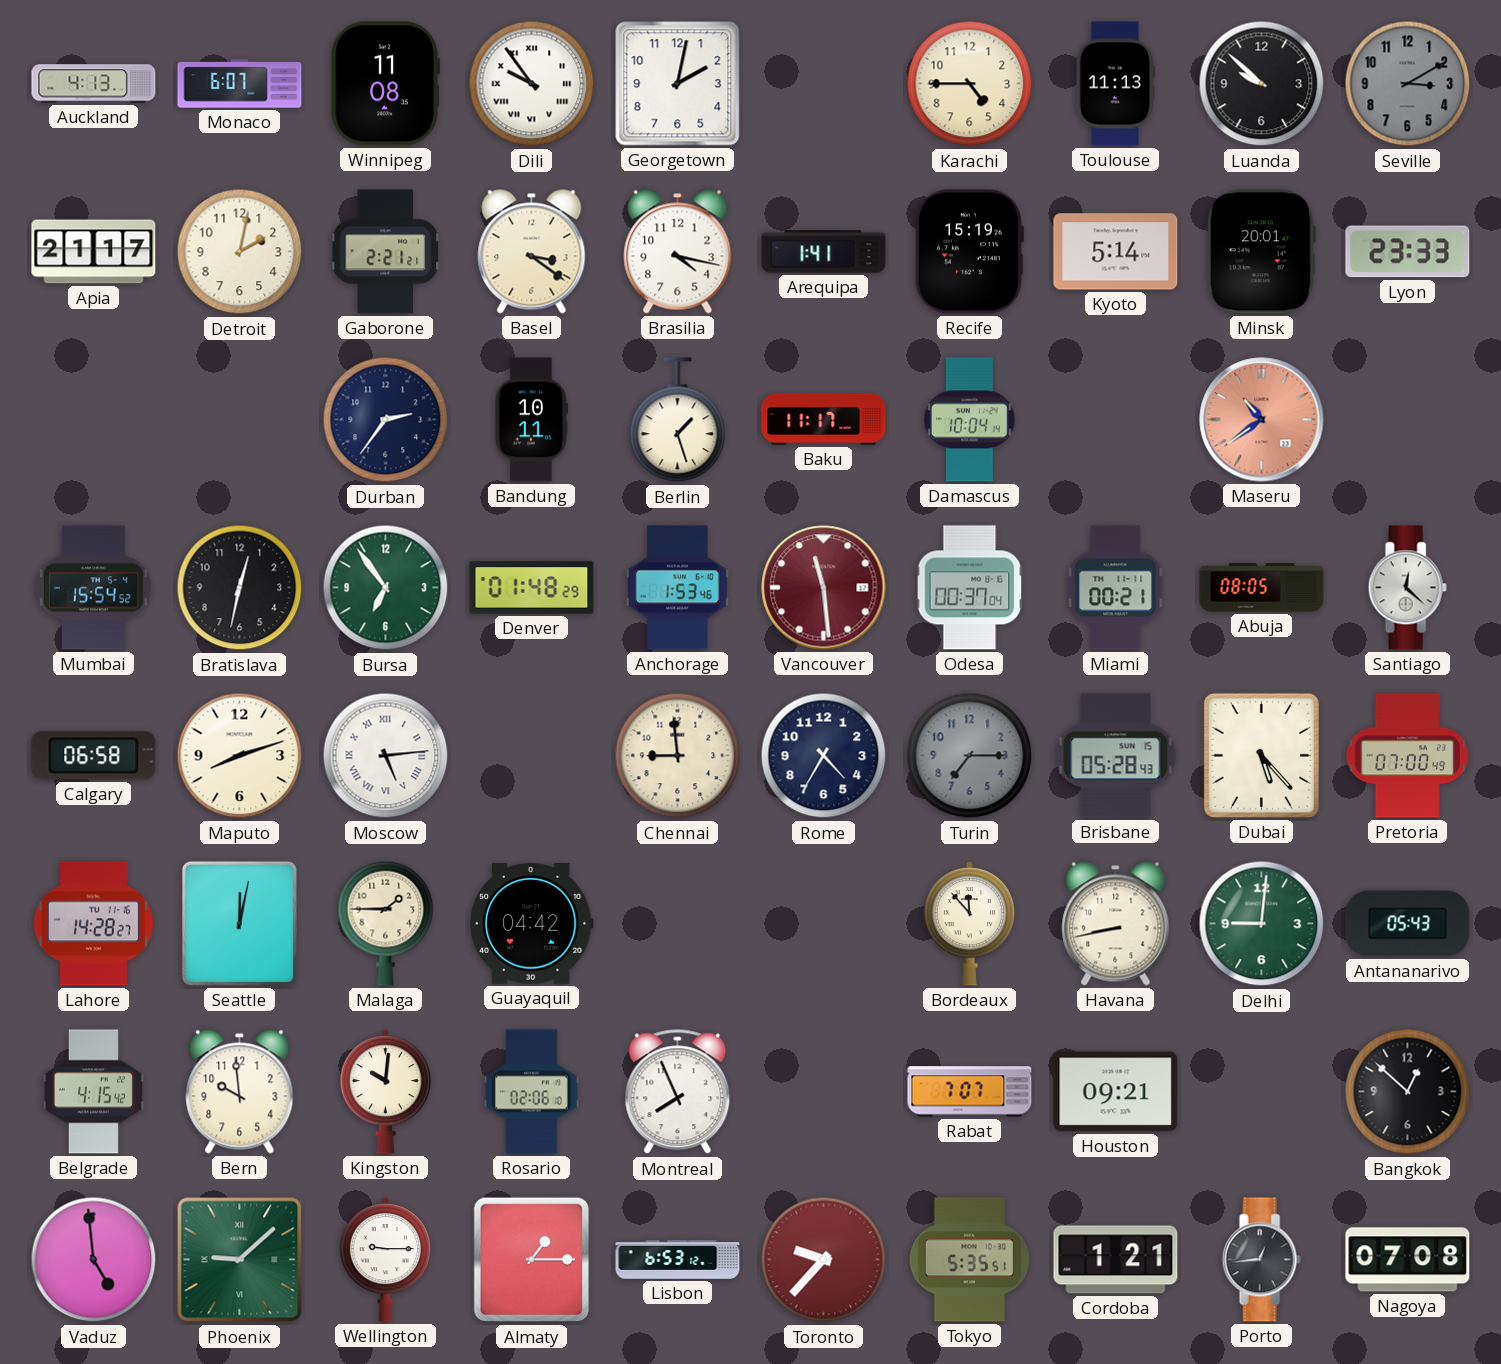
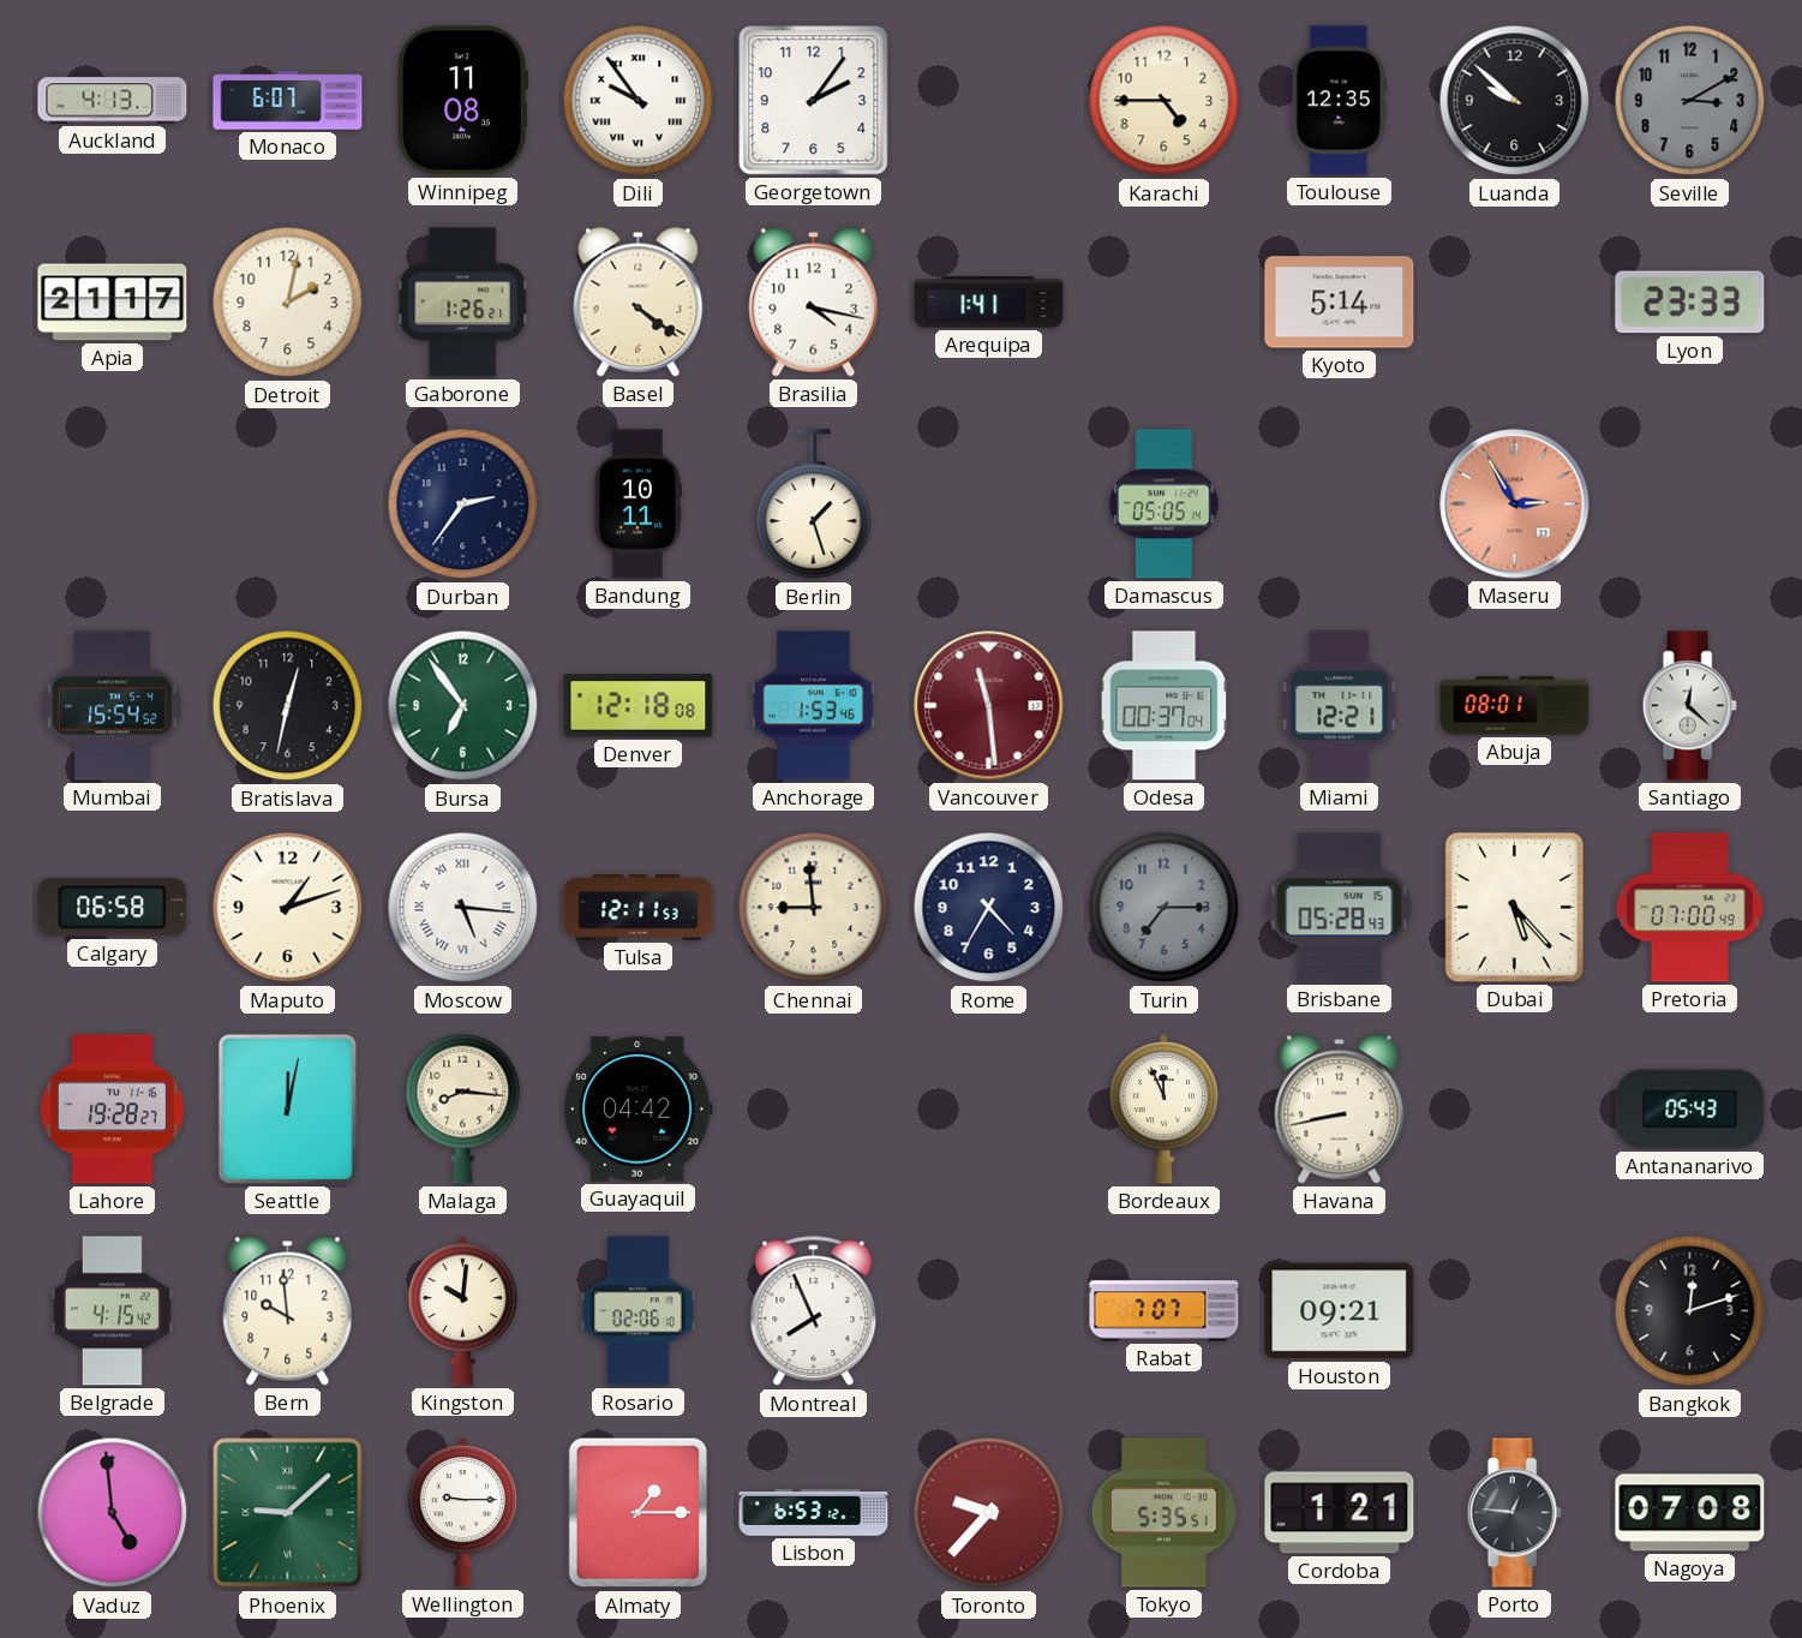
Georgetown: 2:02 -> 2:06
Toulouse: 11:13 -> 12:35
Gaborone: 2:21 -> 1:26
Basel: 3:21 -> 4:21
Recife: 15:19 -> none
Minsk: 20:01 -> none
Baku: 11:17 -> none
Damascus: 10:04 -> 05:05
Maseru: 10:39 -> 2:55
Denver: 01:48 -> 12:18
Miami: 00:21 -> 12:21
Abuja: 08:05 -> 08:01
Maputo: 8:12 -> 1:12
Moscow: 5:14 -> 5:16
Tulsa: none -> 12:11
Lahore: 14:28 -> 19:28
Malaga: 1:45 -> 8:16
Bordeaux: 11:53 -> 11:56
Delhi: 9:01 -> none
Bangkok: 12:52 -> 12:12
Porto: 12:44 -> 12:46
